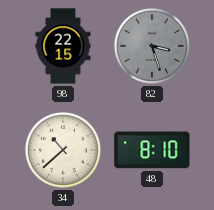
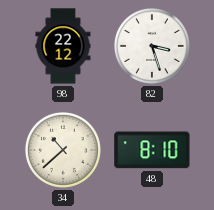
98: 22:15 -> 22:12
82 dial: grey -> white
